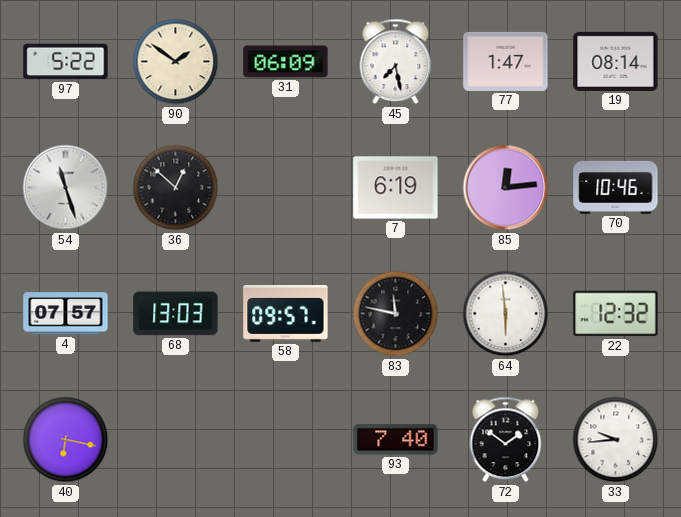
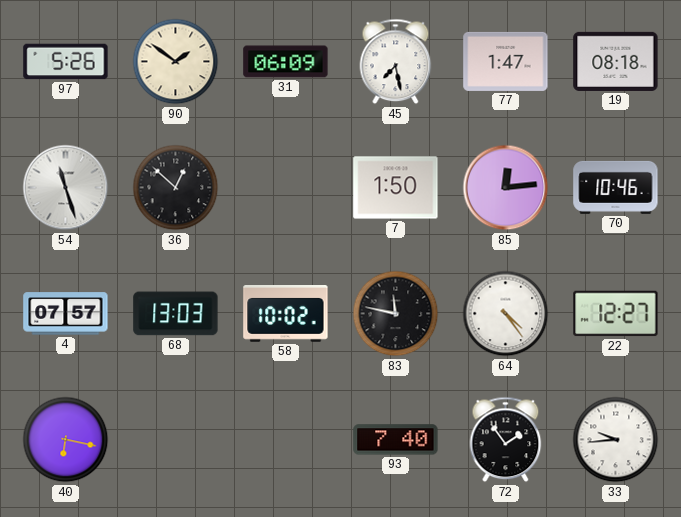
97: 5:22 -> 5:26
19: 08:14 -> 08:18
7: 6:19 -> 1:50
58: 09:57 -> 10:02
64: 5:59 -> 4:24
22: 12:32 -> 12:27
72: 1:51 -> 1:54
